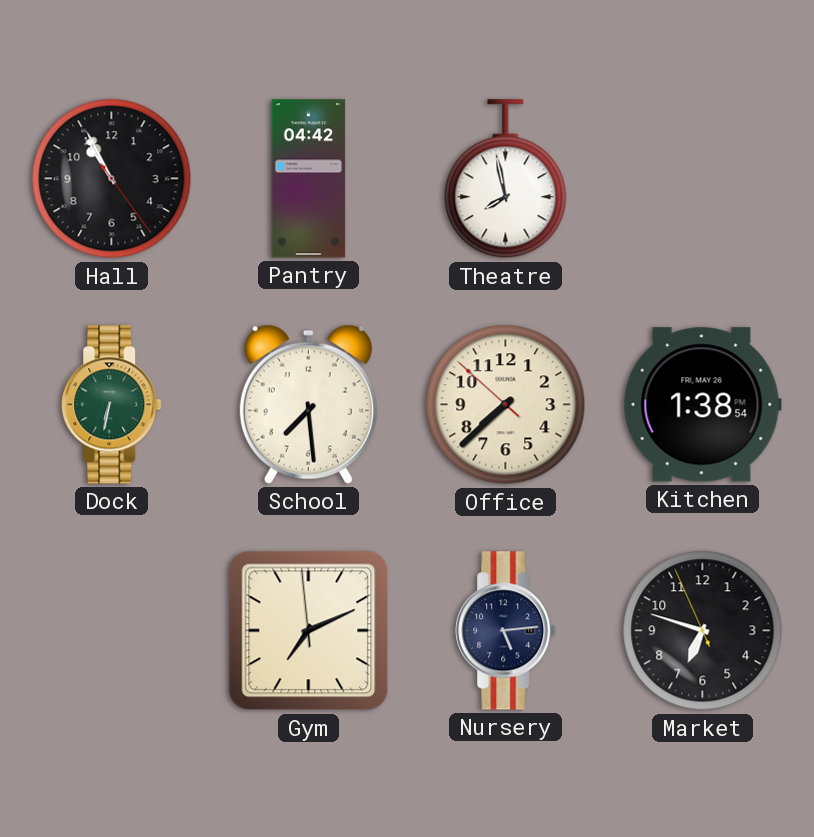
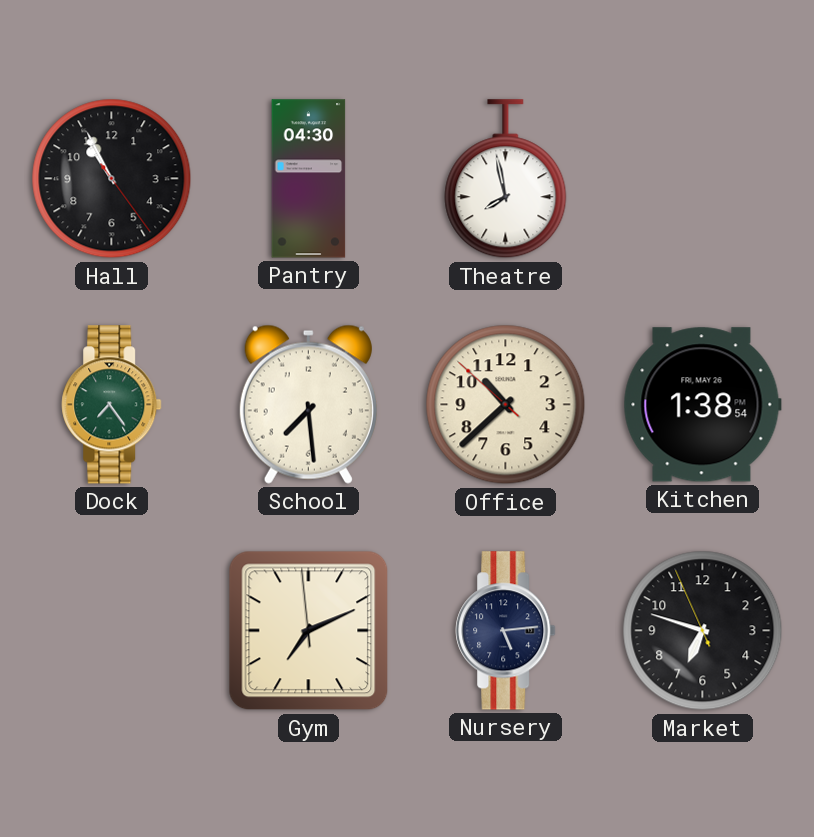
Pantry: 04:42 -> 04:30
Dock: 6:32 -> 7:24
Office: 7:37 -> 10:37
